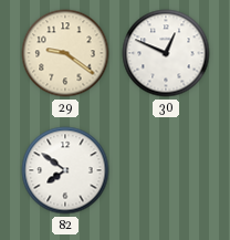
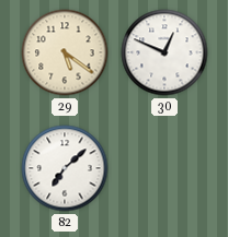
29: 9:21 -> 5:21
82: 7:51 -> 7:08
